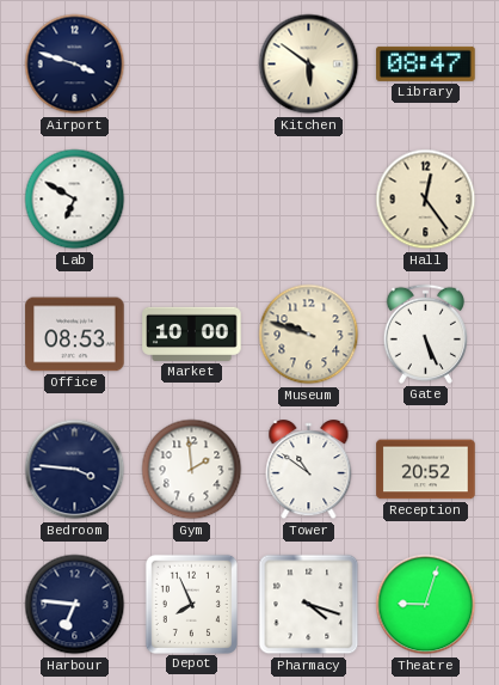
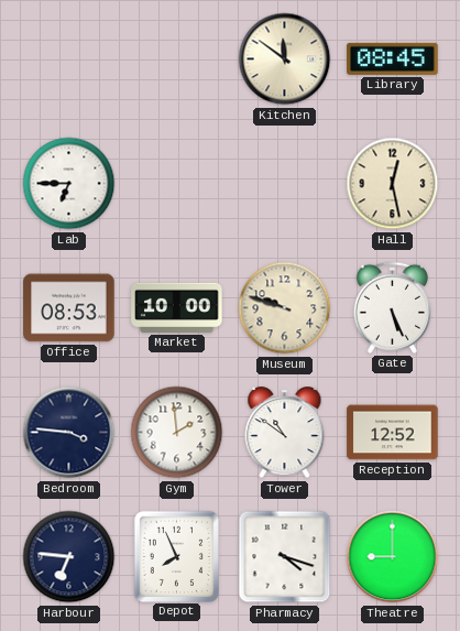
Airport: 3:48 -> none
Kitchen: 5:51 -> 11:51
Library: 08:47 -> 08:45
Lab: 6:50 -> 6:45
Hall: 12:24 -> 12:28
Reception: 20:52 -> 12:52
Theatre: 9:03 -> 9:00
